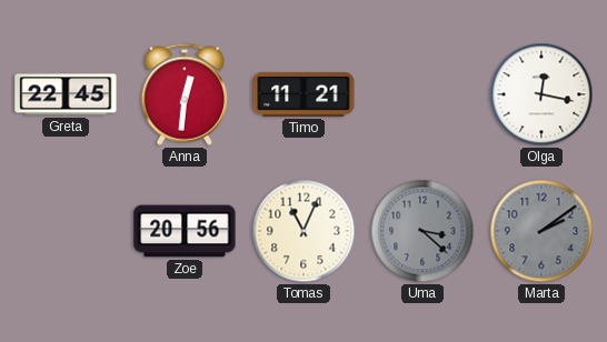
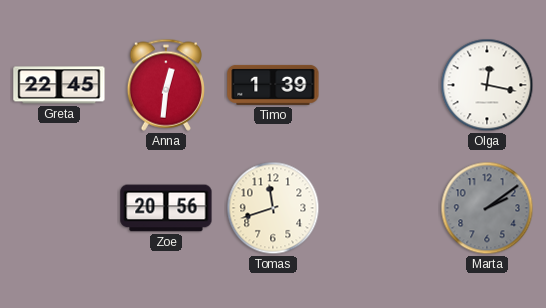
Timo: 11:21 -> 1:39
Tomas: 11:04 -> 11:42
Uma: 3:22 -> none
